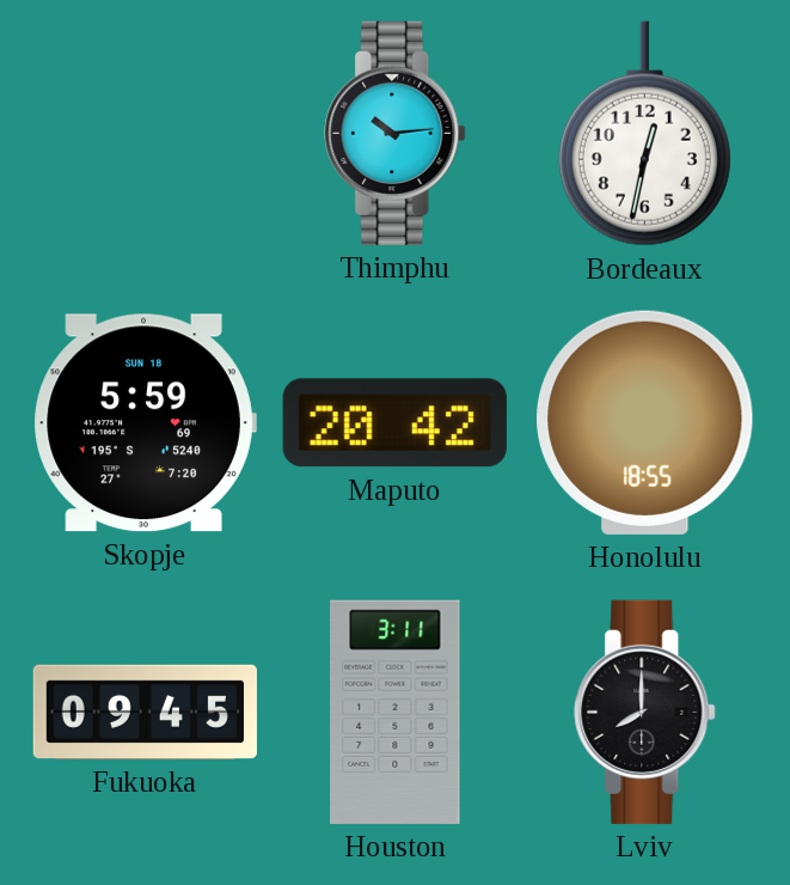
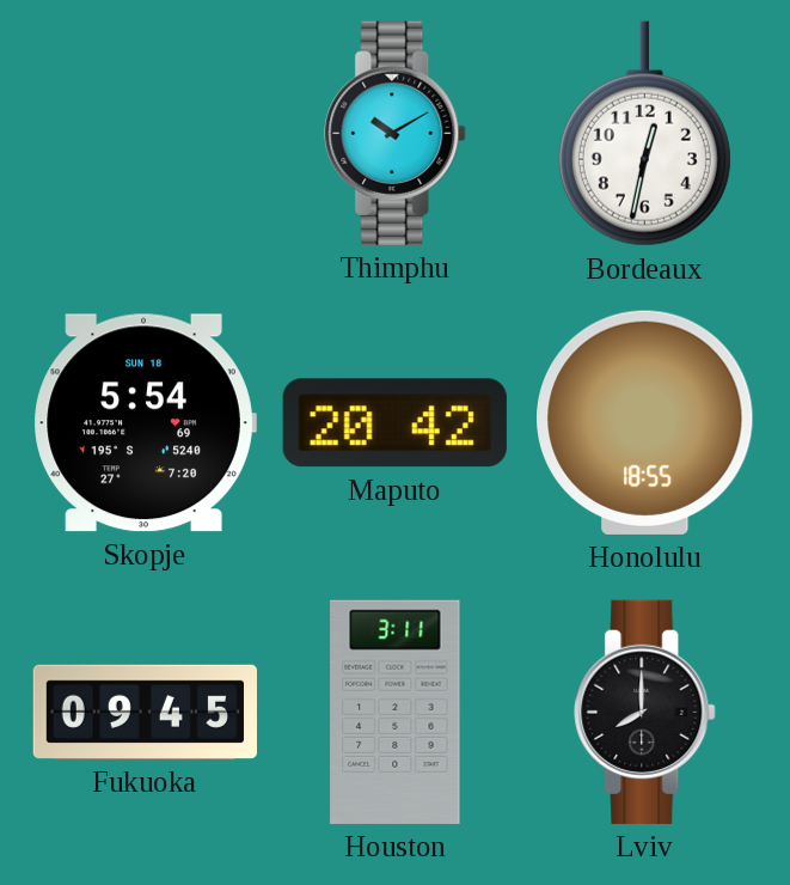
Thimphu: 10:14 -> 10:10
Skopje: 5:59 -> 5:54
